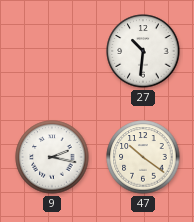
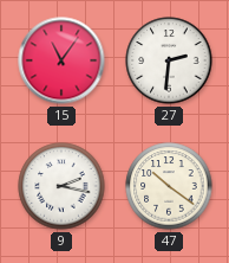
15: none -> 11:06
27: 10:31 -> 2:31
